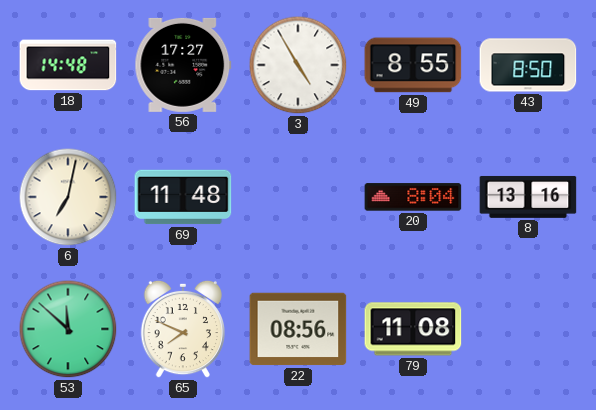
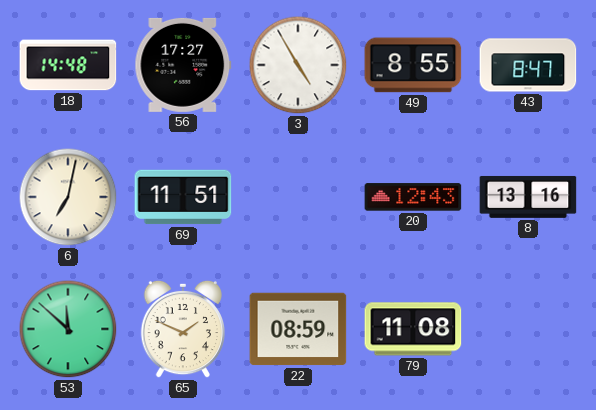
43: 8:50 -> 8:47
69: 11:48 -> 11:51
20: 8:04 -> 12:43
65: 7:49 -> 1:49
22: 08:56 -> 08:59
